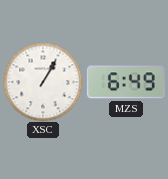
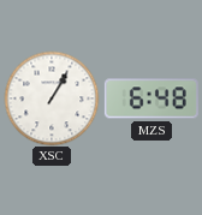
MZS: 6:49 -> 6:48
